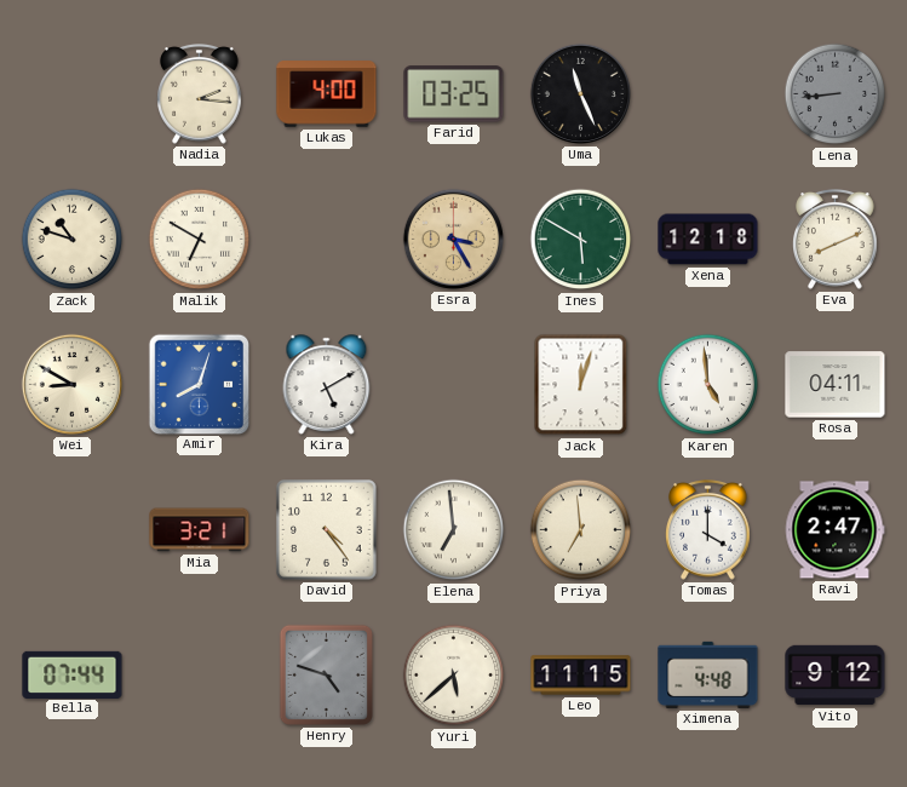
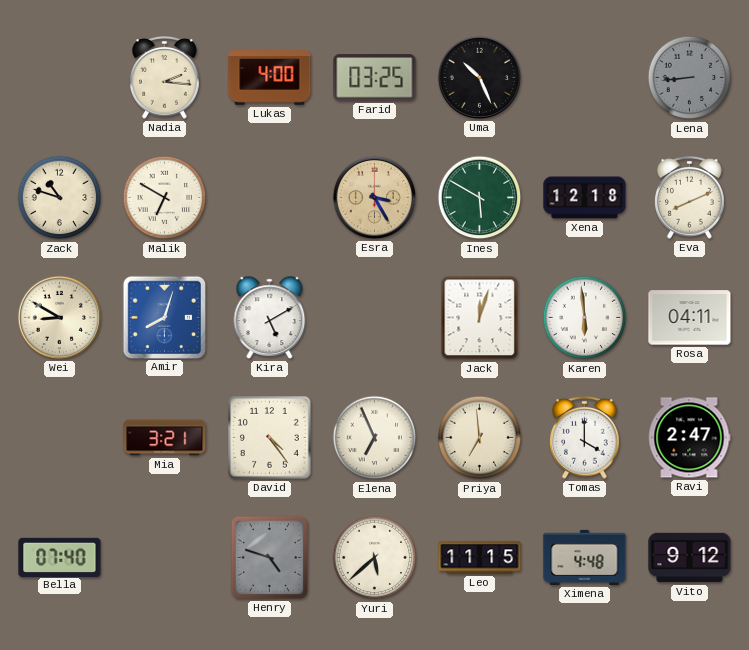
Uma: 11:26 -> 10:26
Karen: 4:59 -> 5:59
Elena: 6:59 -> 6:56
Bella: 07:44 -> 07:40
